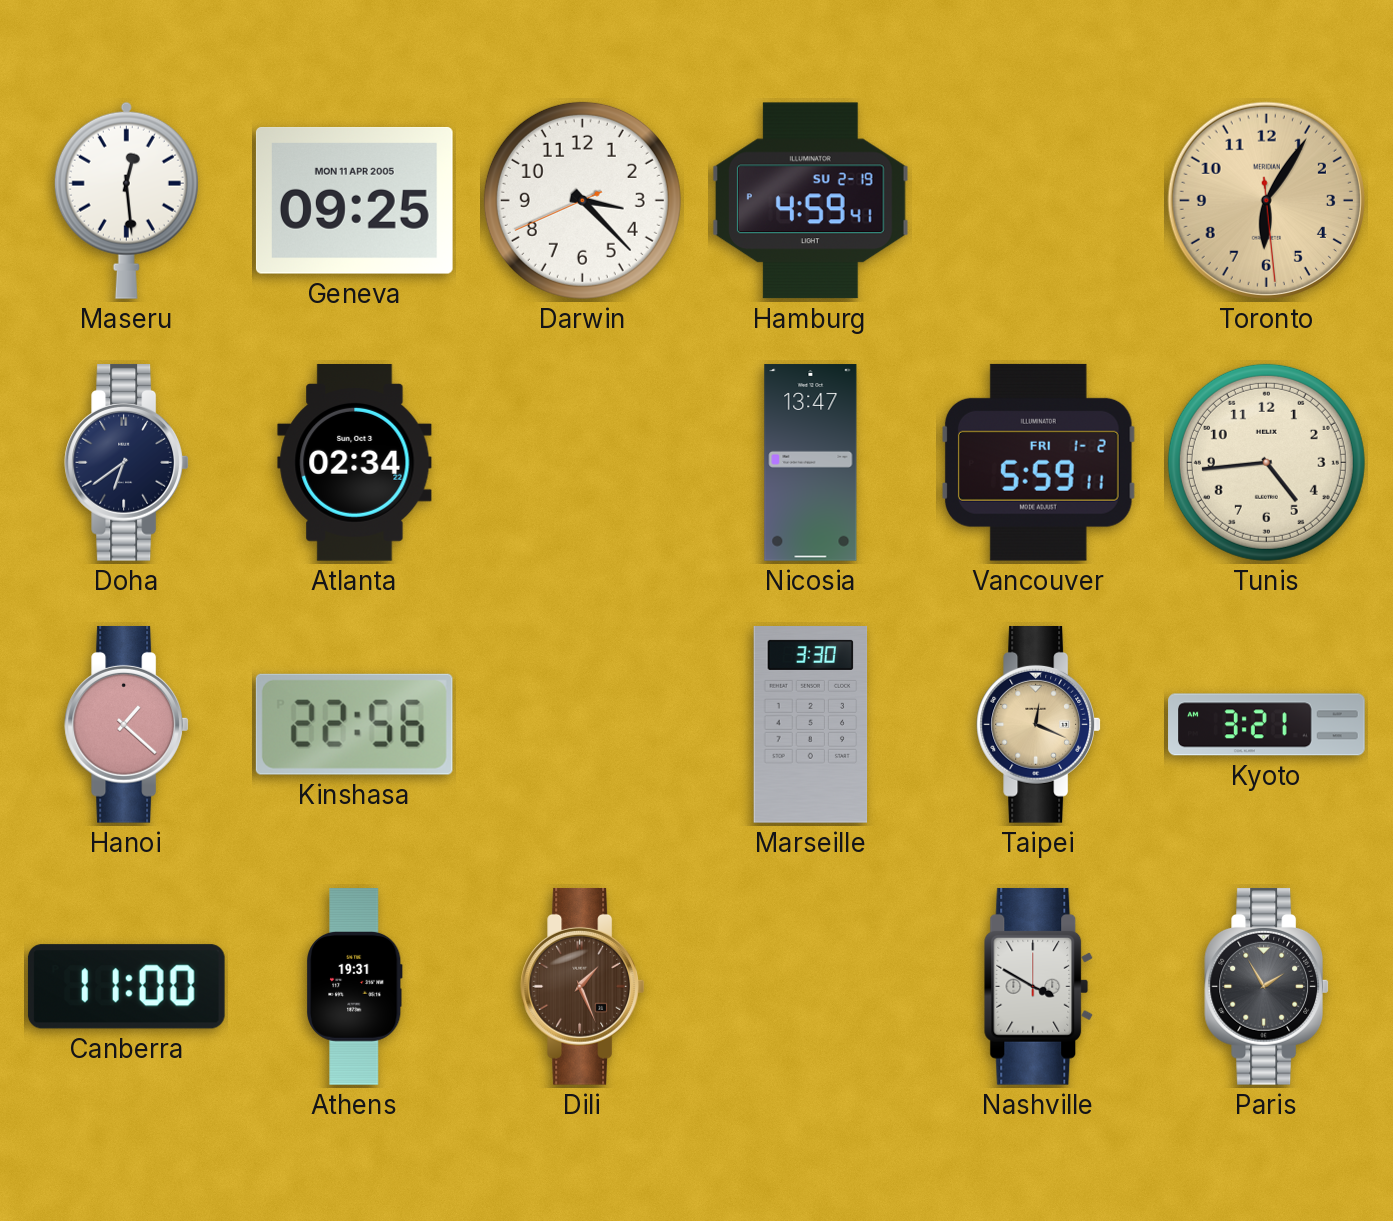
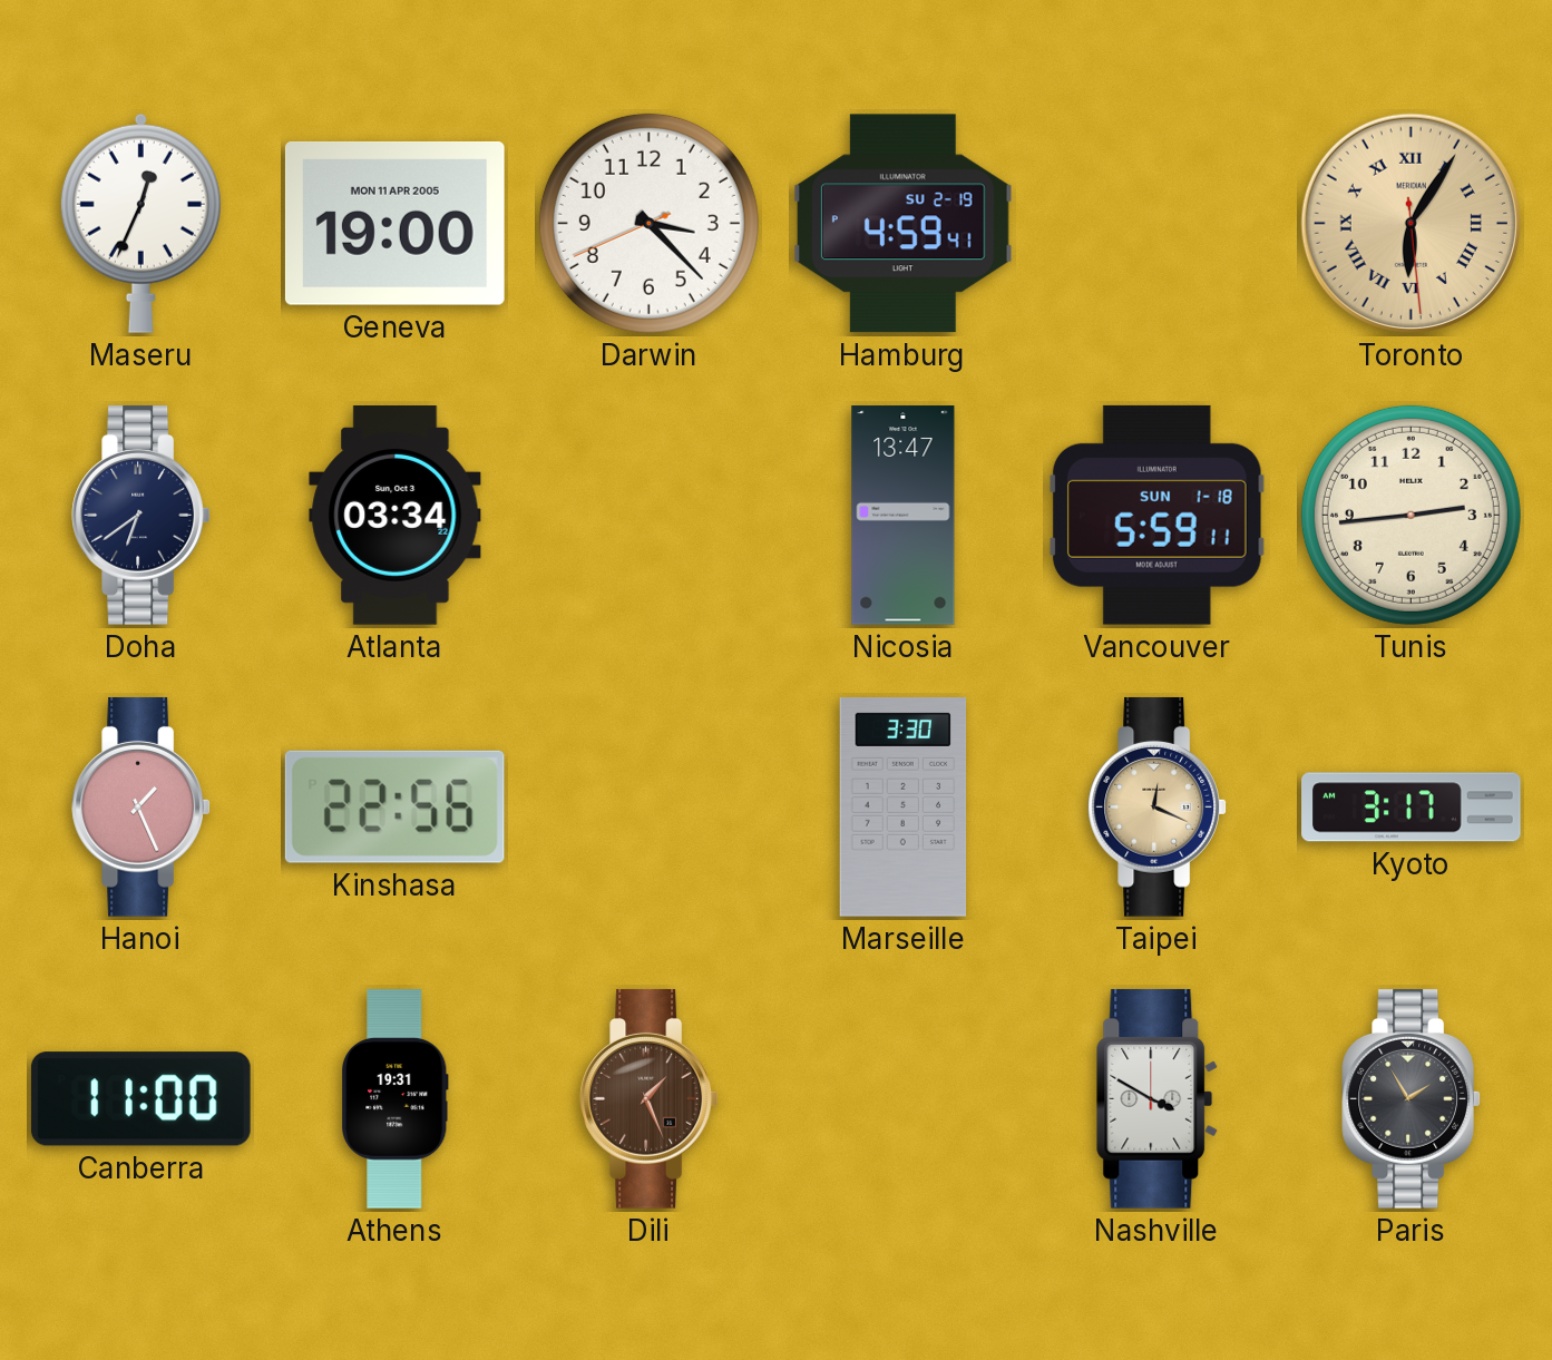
Maseru: 12:29 -> 12:34
Geneva: 09:25 -> 19:00
Toronto numerals: Arabic -> Roman
Atlanta: 02:34 -> 03:34
Vancouver date: FRI 1-2 -> SUN 1-18
Tunis: 4:44 -> 2:44
Hanoi: 1:22 -> 1:26
Kyoto: 3:21 -> 3:17
